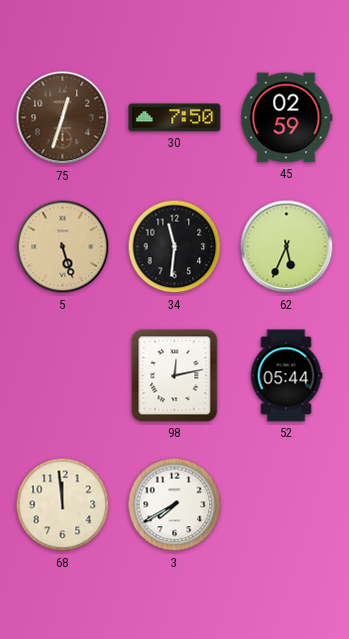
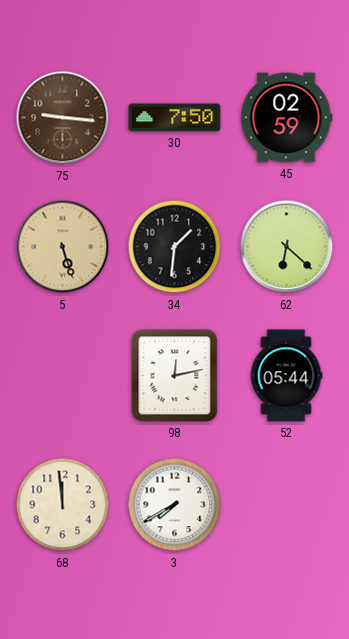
75: 12:33 -> 9:16
34: 11:31 -> 1:31
62: 5:34 -> 6:22
